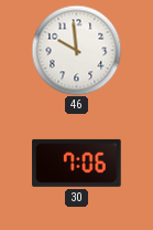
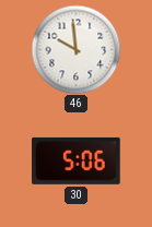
30: 7:06 -> 5:06
